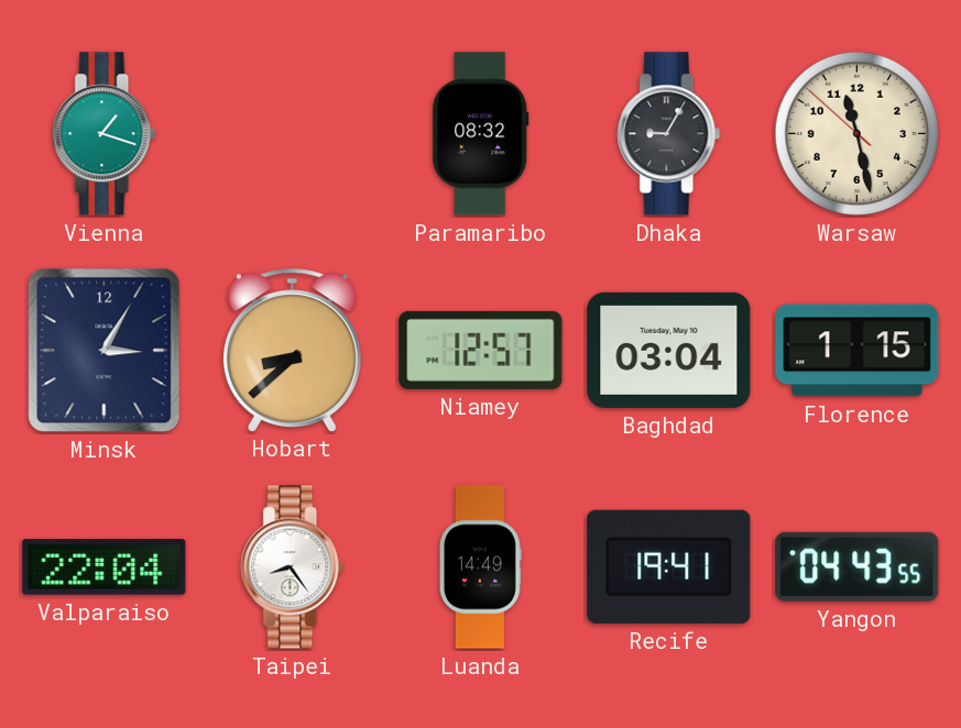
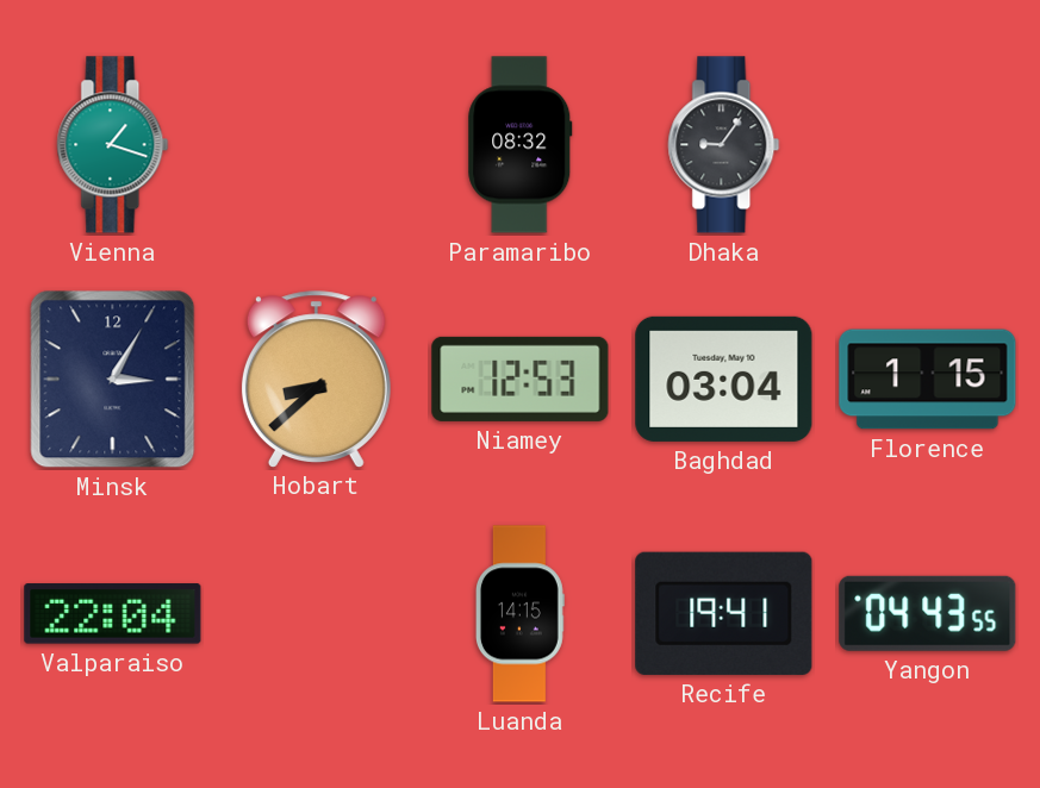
Dhaka: 9:05 -> 9:06
Warsaw: 11:27 -> none
Niamey: 12:57 -> 12:53
Taipei: 8:24 -> none
Luanda: 14:49 -> 14:15
